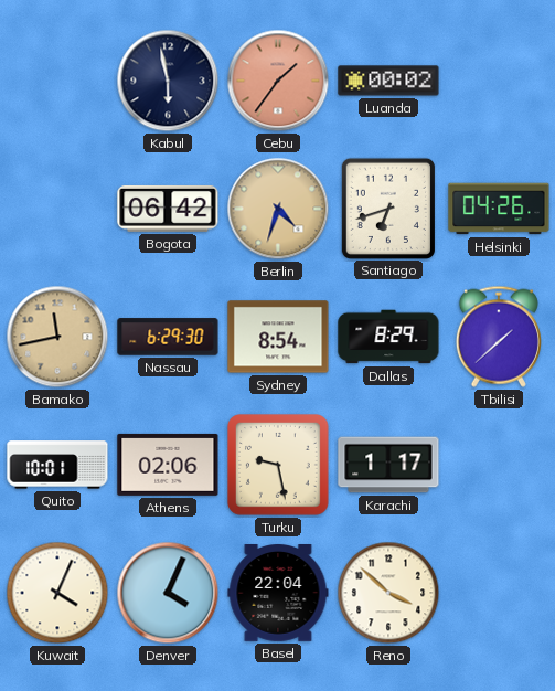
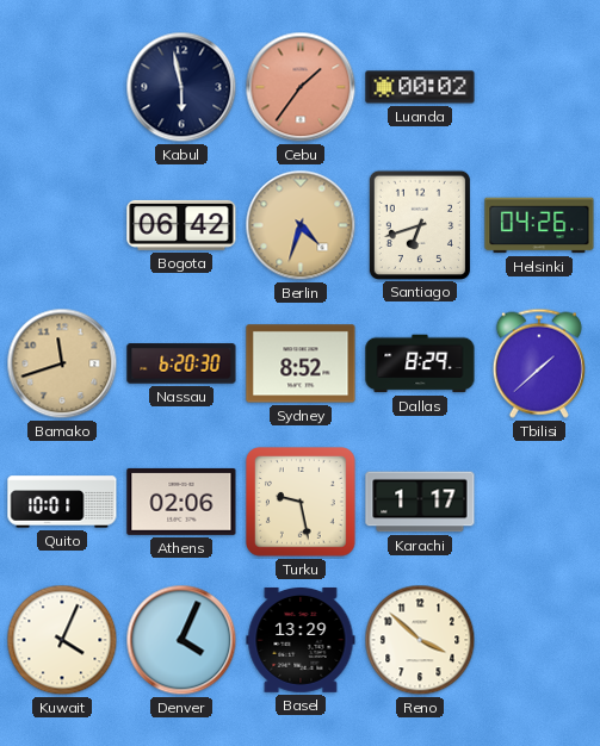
Bamako: 11:43 -> 11:42
Nassau: 6:29 -> 6:20
Sydney: 8:54 -> 8:52
Basel: 22:04 -> 13:29
